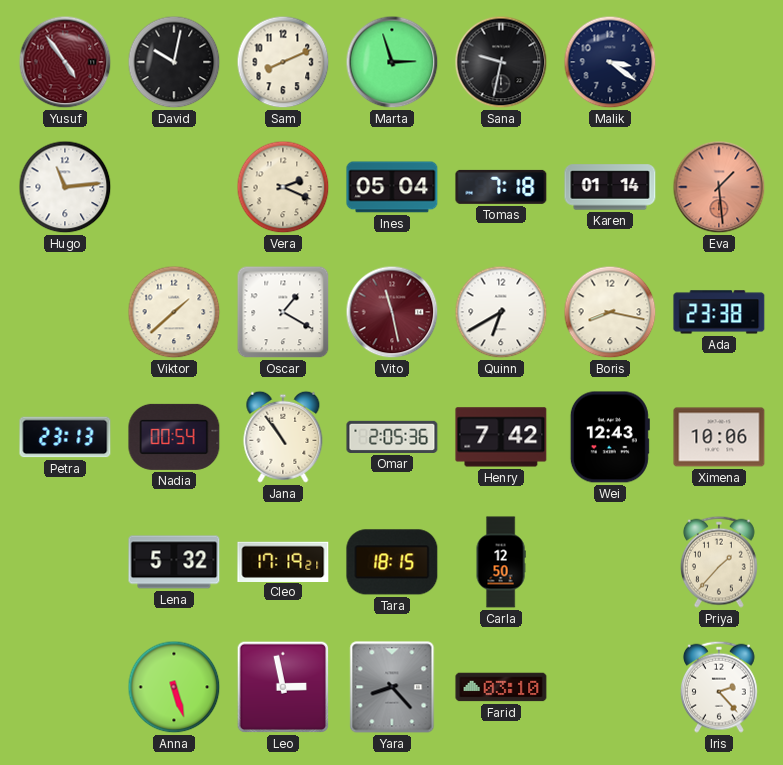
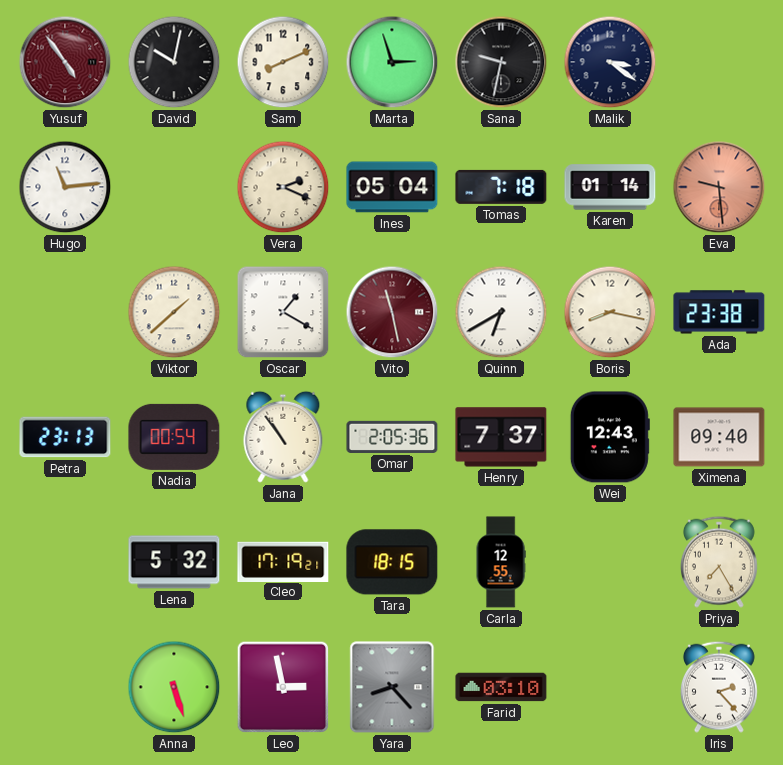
Eva: 1:29 -> 9:29
Henry: 7:42 -> 7:37
Ximena: 10:06 -> 09:40
Carla: 12:50 -> 12:55
Priya: 1:37 -> 7:25
